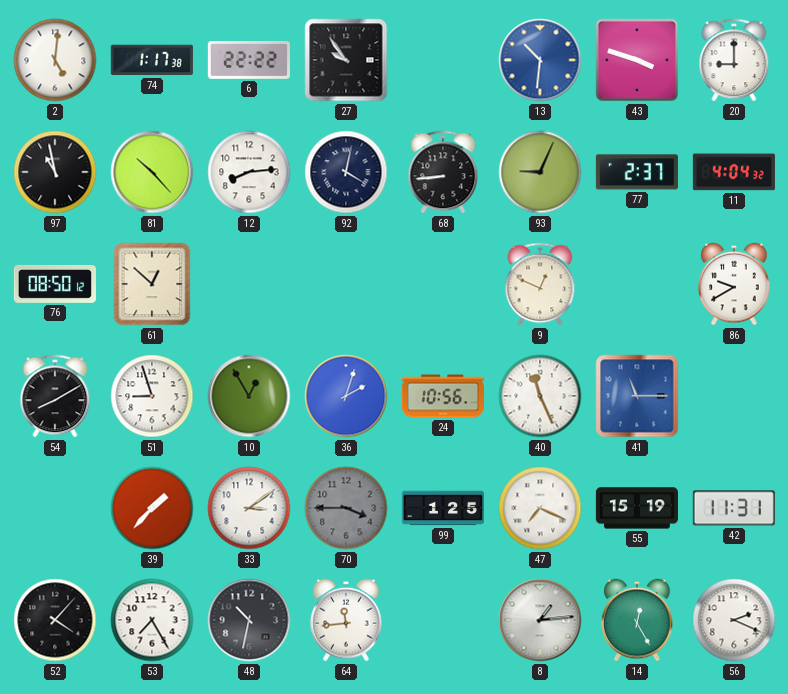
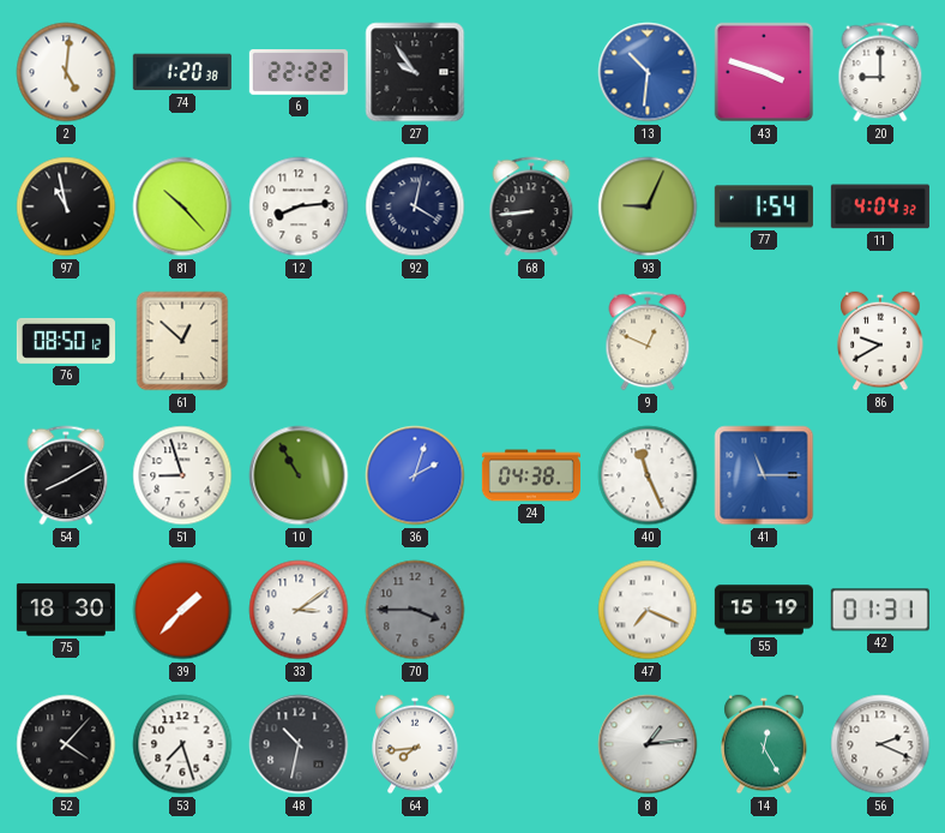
74: 1:17 -> 1:20
77: 2:37 -> 1:54
10: 12:55 -> 10:55
24: 10:56 -> 04:38
75: none -> 18:30
99: 1:25 -> none
42: 11:31 -> 01:31
53: 7:25 -> 7:27
64: 11:44 -> 7:44
